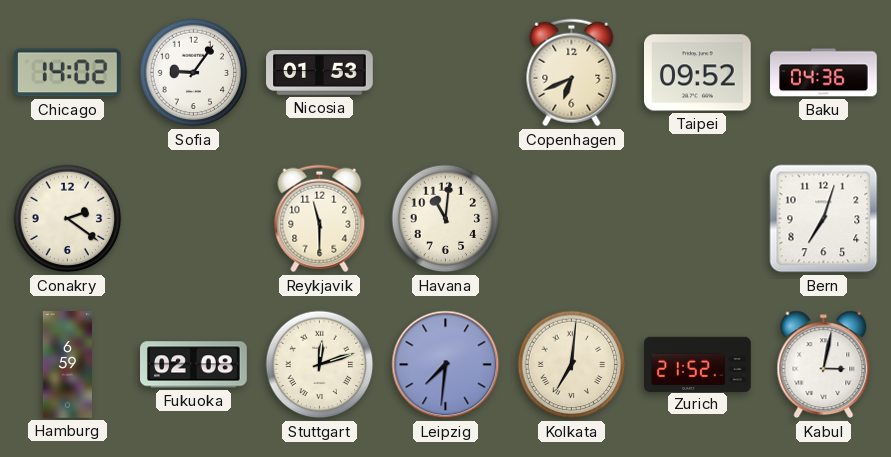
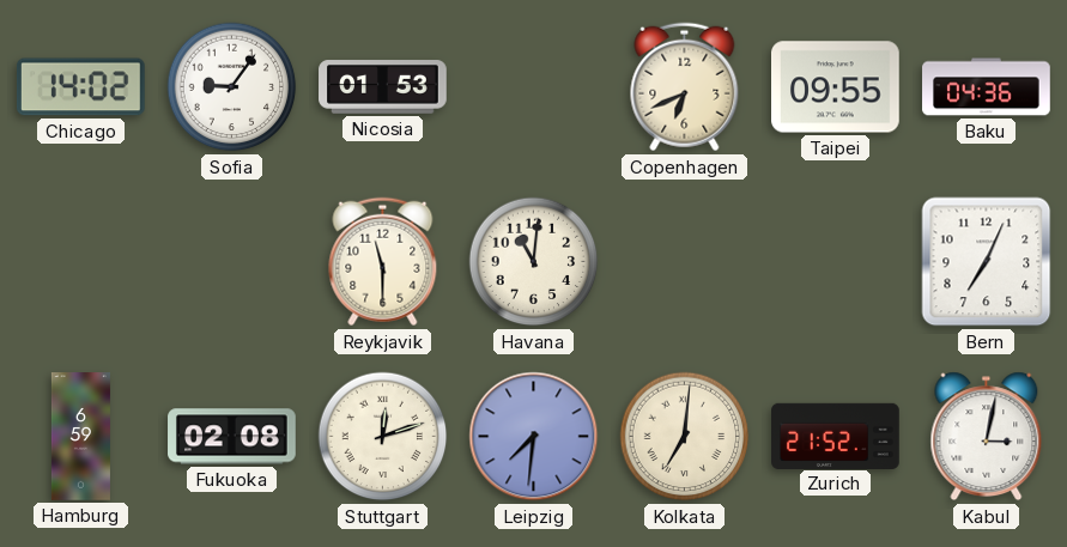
Taipei: 09:52 -> 09:55
Conakry: 2:21 -> none
Bern: 7:03 -> 7:04
